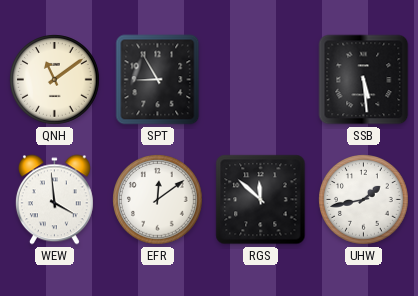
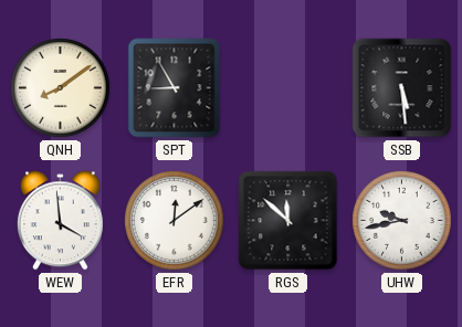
QNH: 11:09 -> 8:09
UHW: 1:43 -> 9:43
